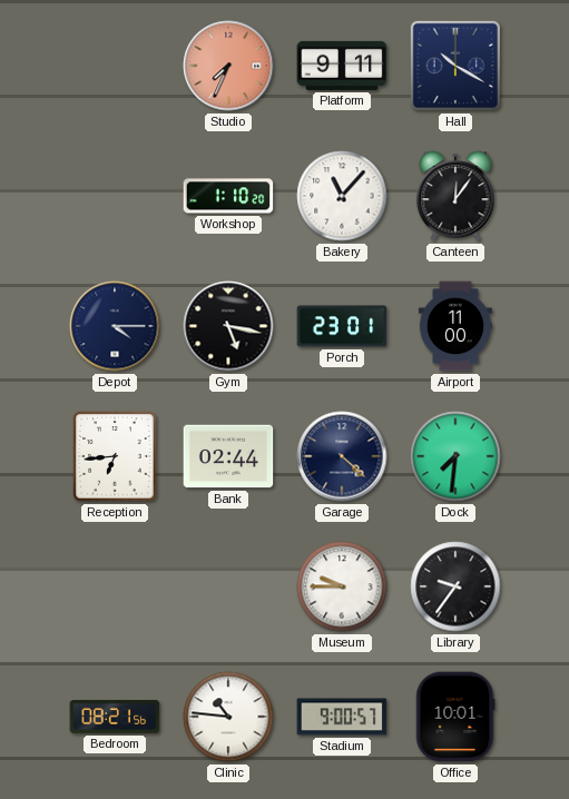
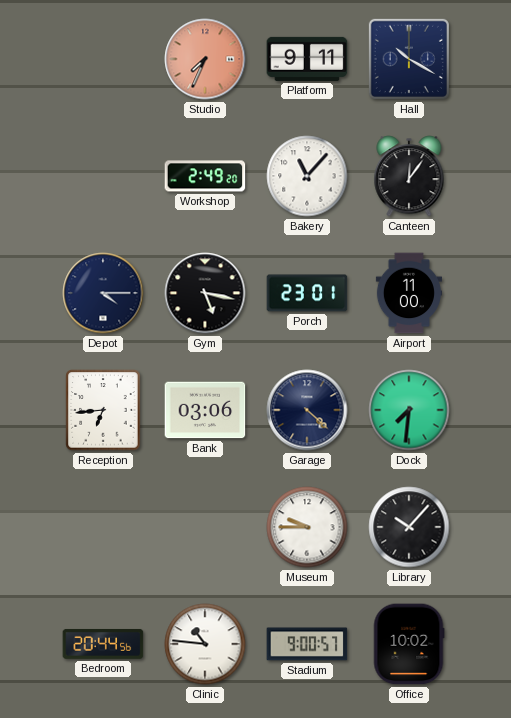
Workshop: 1:10 -> 2:49
Bank: 02:44 -> 03:06
Library: 9:36 -> 10:07
Bedroom: 08:21 -> 20:44
Office: 10:01 -> 10:02
